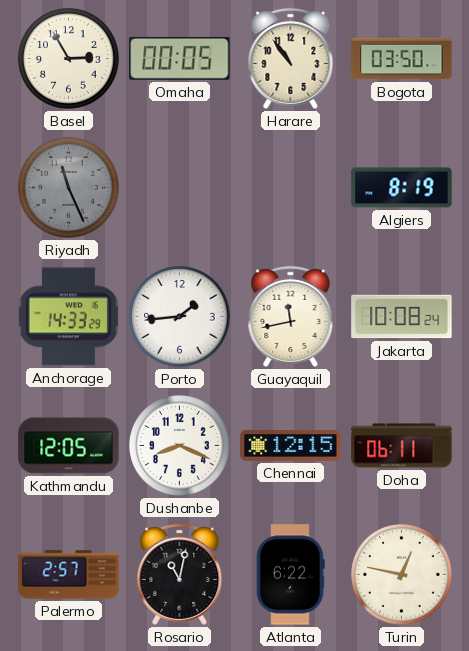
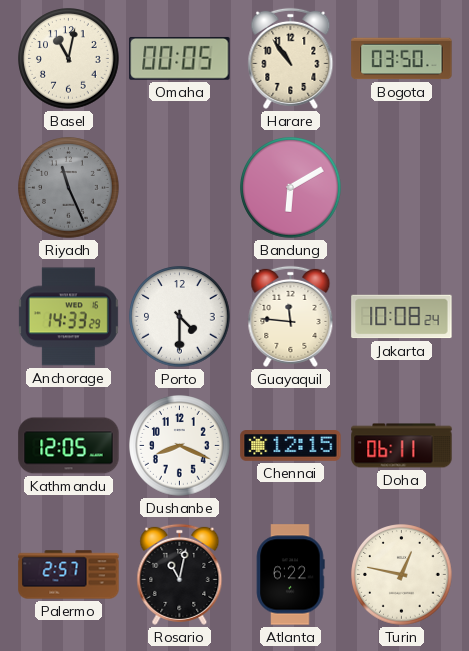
Basel: 2:55 -> 11:02
Bandung: none -> 6:10
Algiers: 8:19 -> none
Porto: 1:44 -> 4:30
Guayaquil: 11:43 -> 11:46
